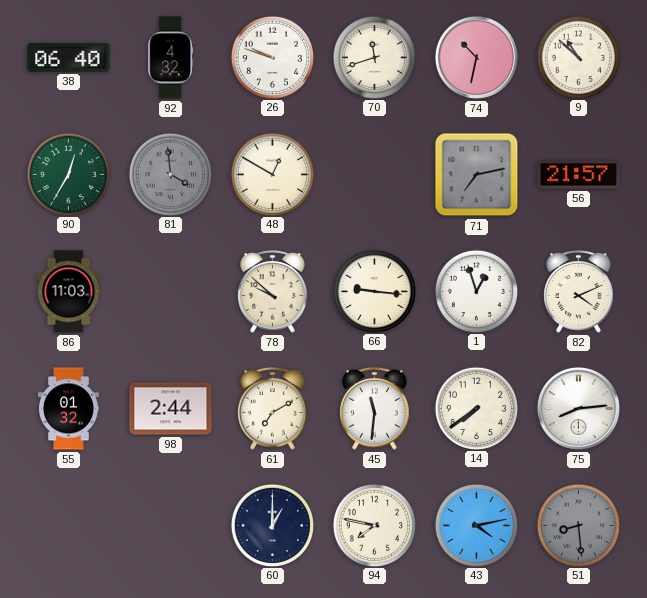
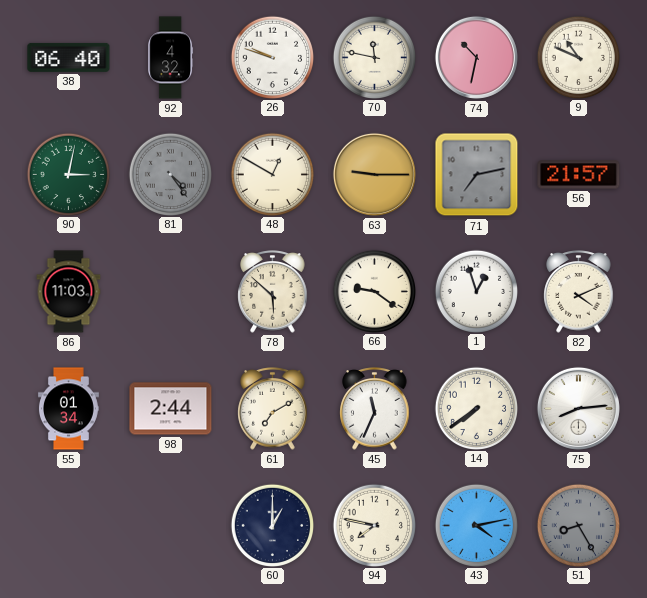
70: 11:42 -> 11:47
9: 10:52 -> 10:49
90: 12:35 -> 3:02
81: 3:59 -> 4:24
63: none -> 9:15
78: 9:52 -> 5:52
66: 9:16 -> 9:21
55: 01:32 -> 01:34
45: 11:31 -> 11:34
51: 8:29 -> 8:25
